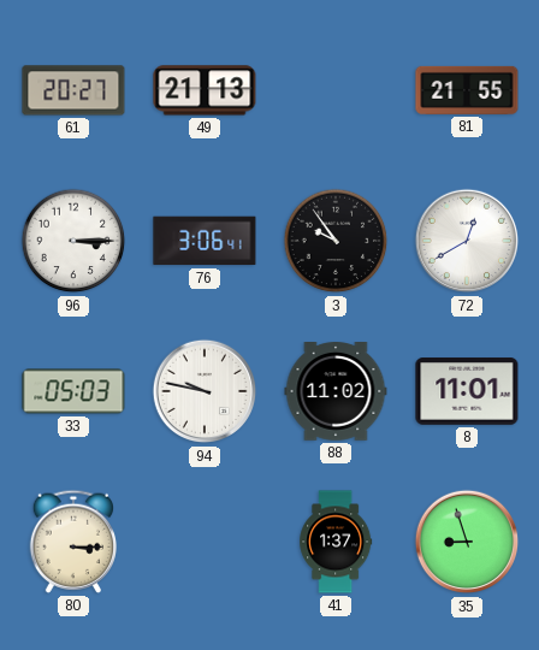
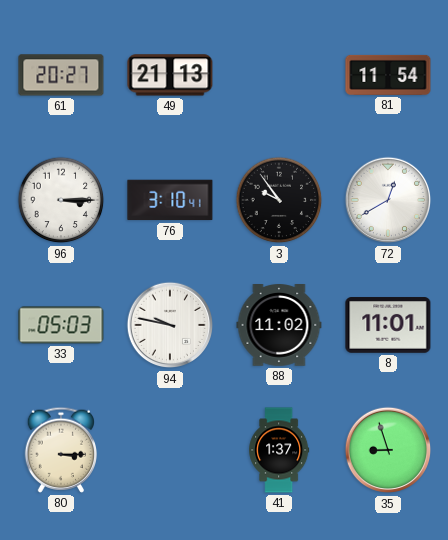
81: 21:55 -> 11:54
76: 3:06 -> 3:10
